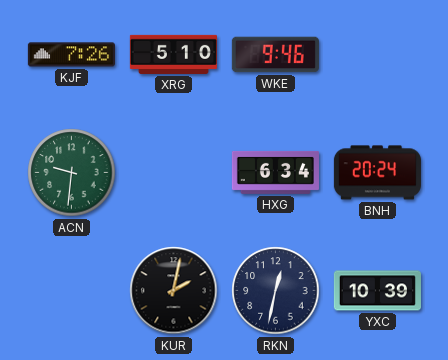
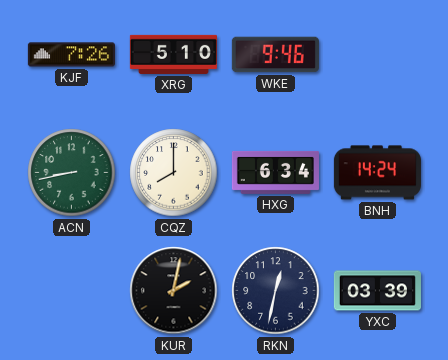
ACN: 9:31 -> 8:43
CQZ: none -> 8:00
BNH: 20:24 -> 14:24
YXC: 10:39 -> 03:39
